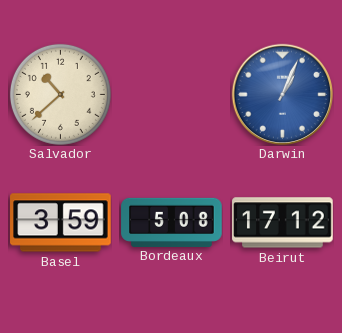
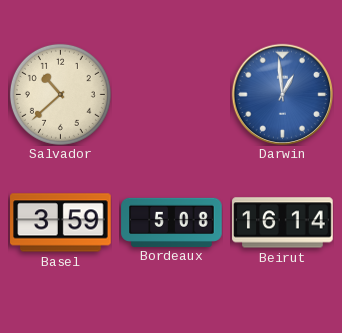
Darwin: 1:04 -> 12:59
Beirut: 17:12 -> 16:14
